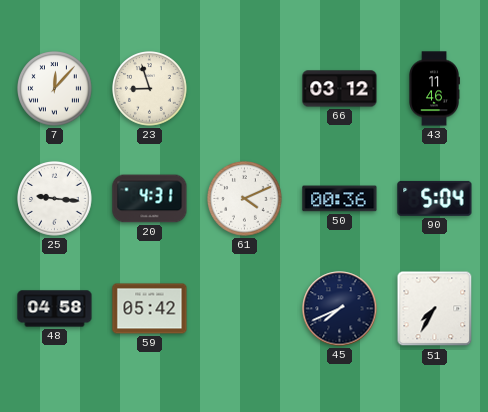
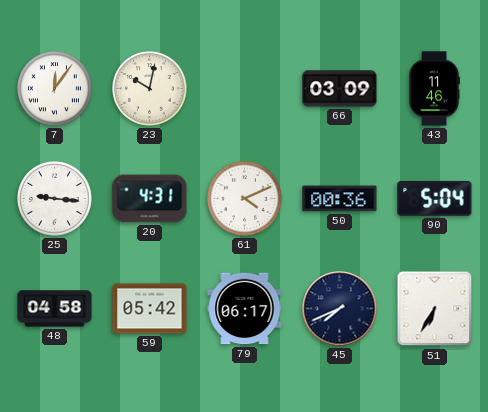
7: 12:07 -> 12:06
23: 8:57 -> 10:02
66: 03:12 -> 03:09
79: none -> 06:17
51: 7:35 -> 6:35
